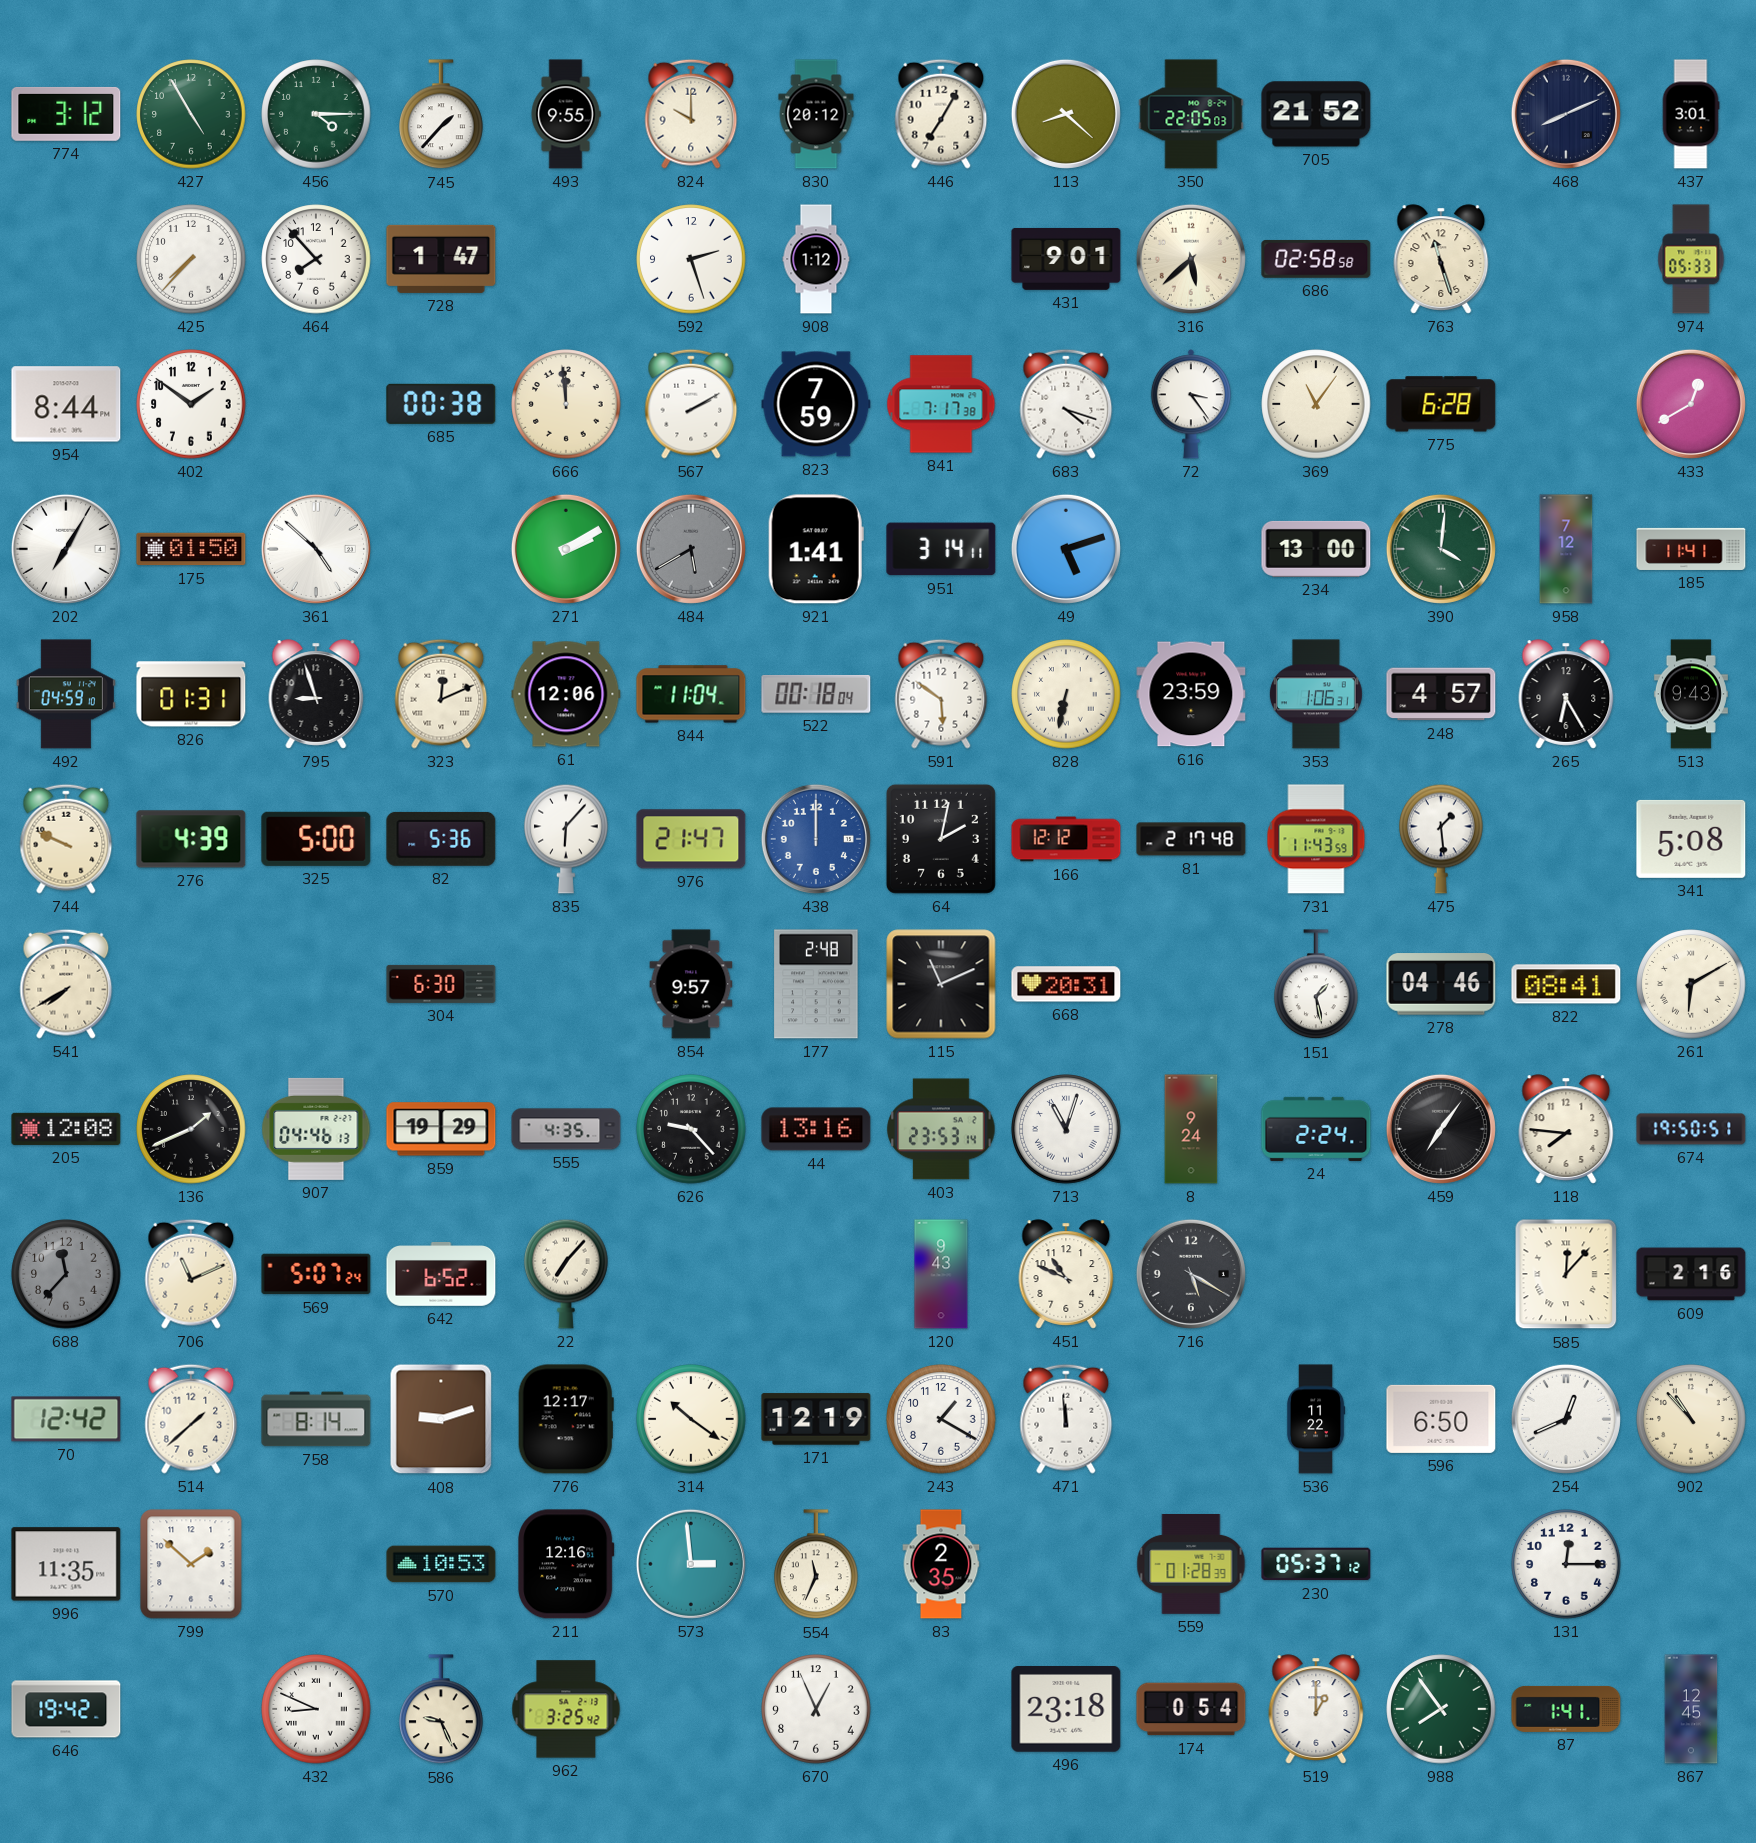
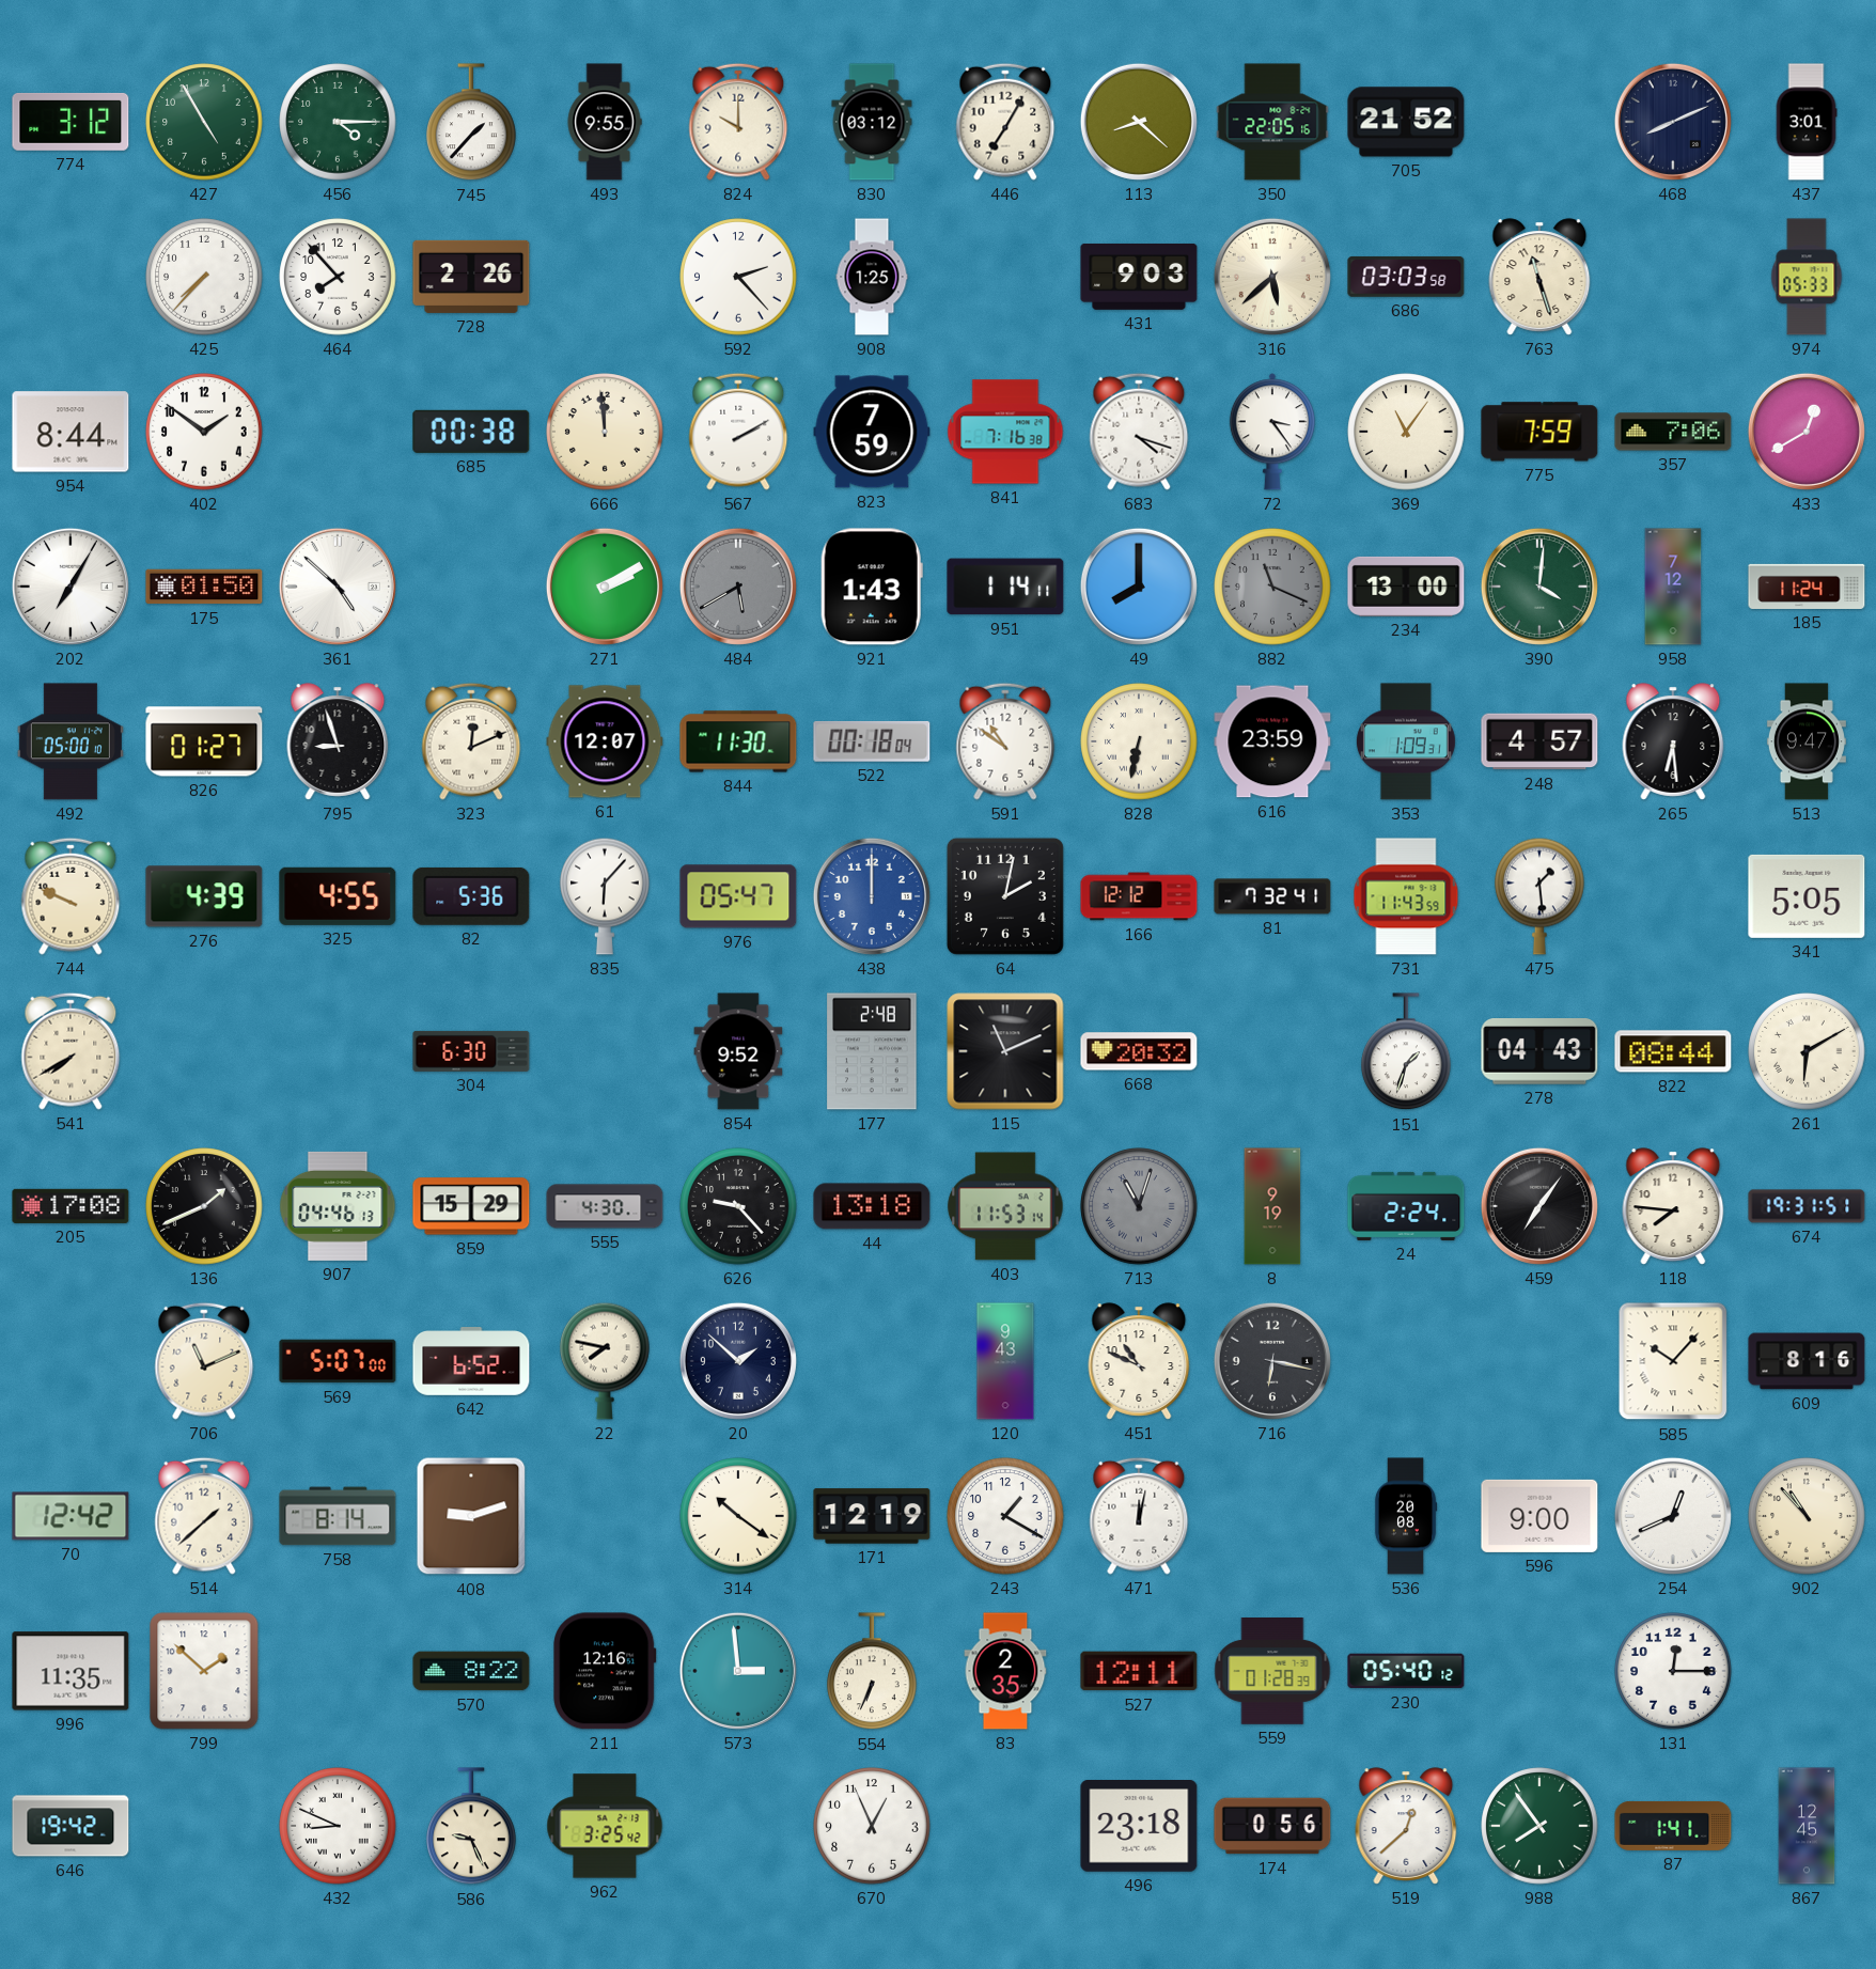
830: 20:12 -> 03:12
350: 22:05:03 -> 22:05:16
728: 1:47 -> 2:26
592: 2:27 -> 2:23
908: 1:12 -> 1:25
431: 9:01 -> 9:03
686: 02:58 -> 03:03
841: 7:17 -> 7:16
775: 6:28 -> 7:59
357: none -> 7:06
921: 1:41 -> 1:43
951: 3:14 -> 1:14
49: 5:12 -> 8:00
882: none -> 11:19
185: 11:41 -> 11:24
492: 04:59 -> 05:00
826: 01:31 -> 01:27
61: 12:06 -> 12:07
844: 11:04 -> 11:30
591: 5:51 -> 10:51
353: 1:06 -> 1:09
265: 6:25 -> 6:29
513: 9:43 -> 9:47
325: 5:00 -> 4:55
976: 21:47 -> 05:47
81: 2:17 -> 7:32
341: 5:08 -> 5:05
854: 9:57 -> 9:52
668: 20:31 -> 20:32
151: 1:28 -> 1:33
278: 04:46 -> 04:43
822: 08:41 -> 08:44
205: 12:08 -> 17:08
859: 19:29 -> 15:29
555: 4:35 -> 4:30
44: 13:16 -> 13:18
403: 23:53 -> 11:53
713 dial: white -> grey
8: 9:24 -> 9:19
674: 19:50 -> 19:31
688: 11:37 -> none
569: 5:07:24 -> 5:07:00
22: 7:07 -> 7:47
20: none -> 1:52
716: 5:20 -> 6:17
585: 12:07 -> 10:07
609: 2:16 -> 8:16
776: 12:17 -> none
471: 11:59 -> 12:02
536: 11:22 -> 20:08
596: 6:50 -> 9:00
570: 10:53 -> 8:22
554: 11:34 -> 6:34
527: none -> 12:11
230: 05:37 -> 05:40
174: 0:54 -> 0:56
519: 1:00 -> 12:38
